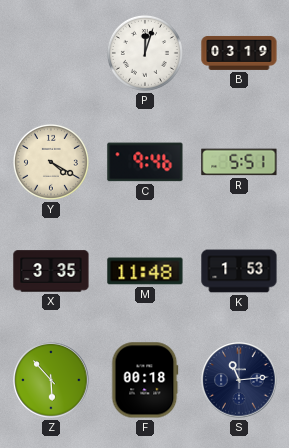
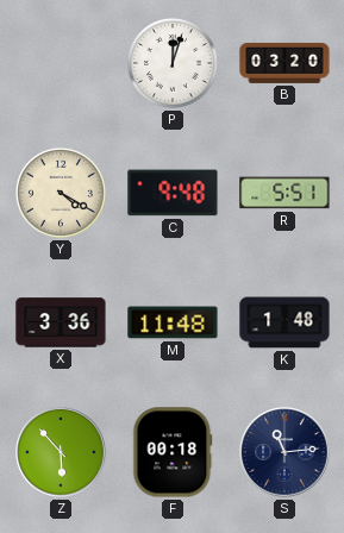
B: 03:19 -> 03:20
C: 9:46 -> 9:48
X: 3:35 -> 3:36
K: 1:53 -> 1:48
